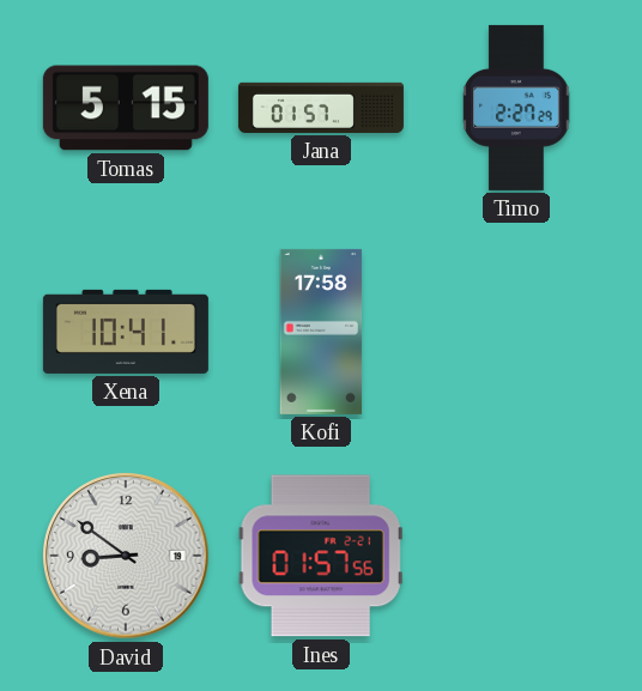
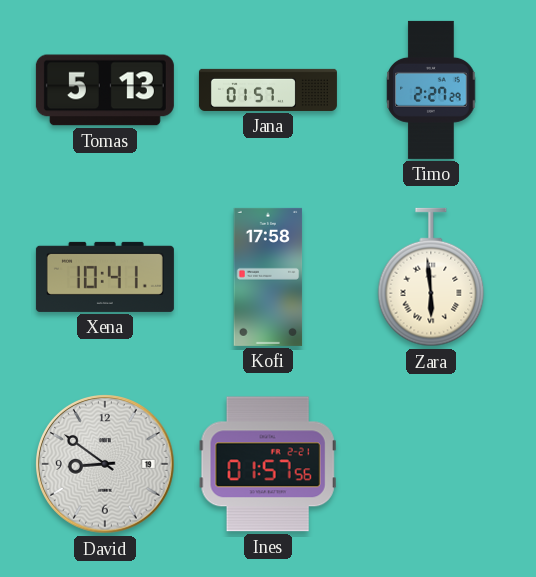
Tomas: 5:15 -> 5:13
Zara: none -> 5:59
